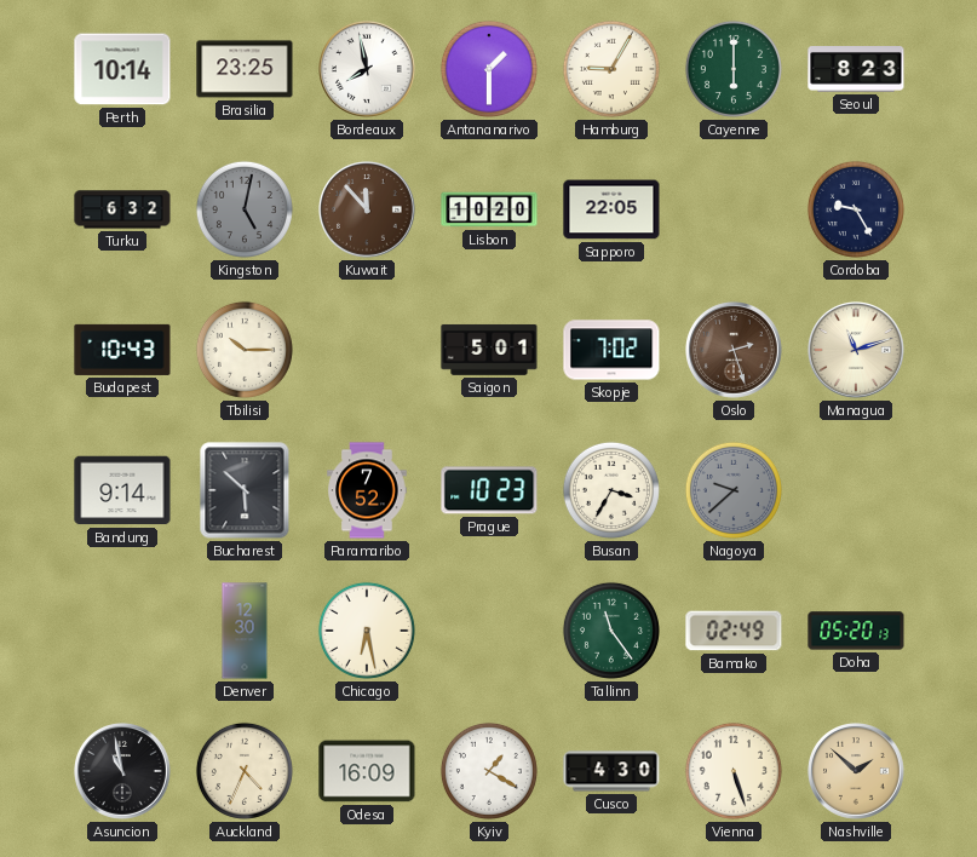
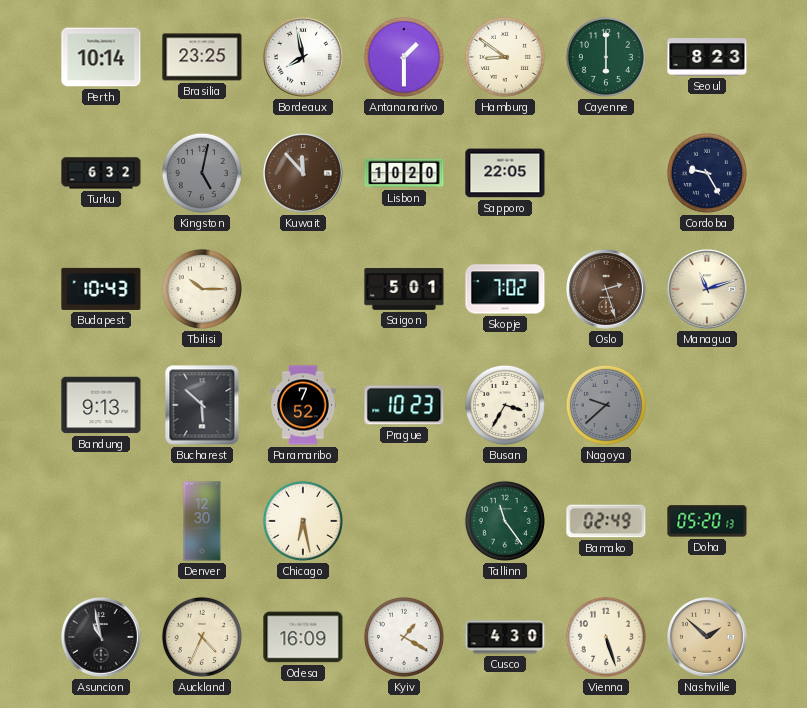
Hamburg: 9:05 -> 8:51
Bandung: 9:14 -> 9:13
